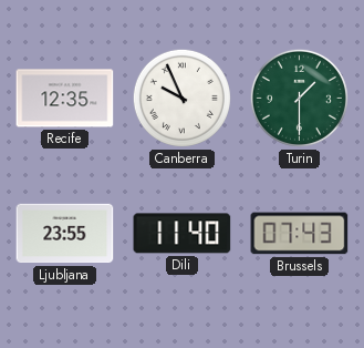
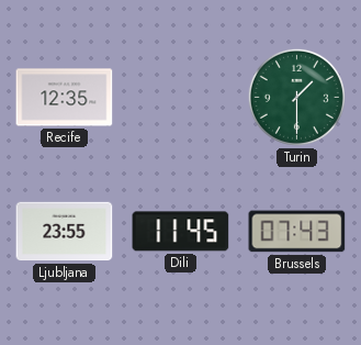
Canberra: 9:56 -> none
Dili: 11:40 -> 11:45
